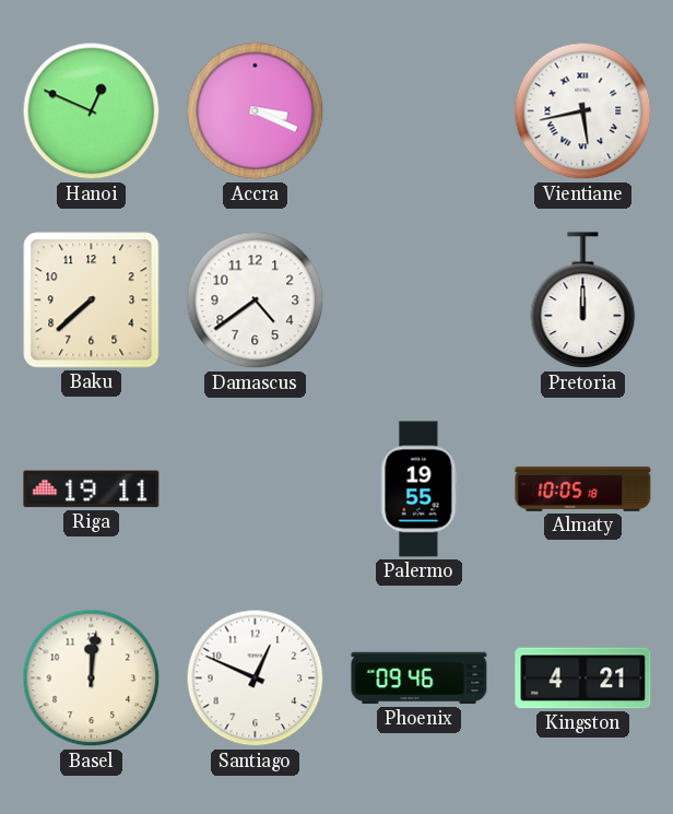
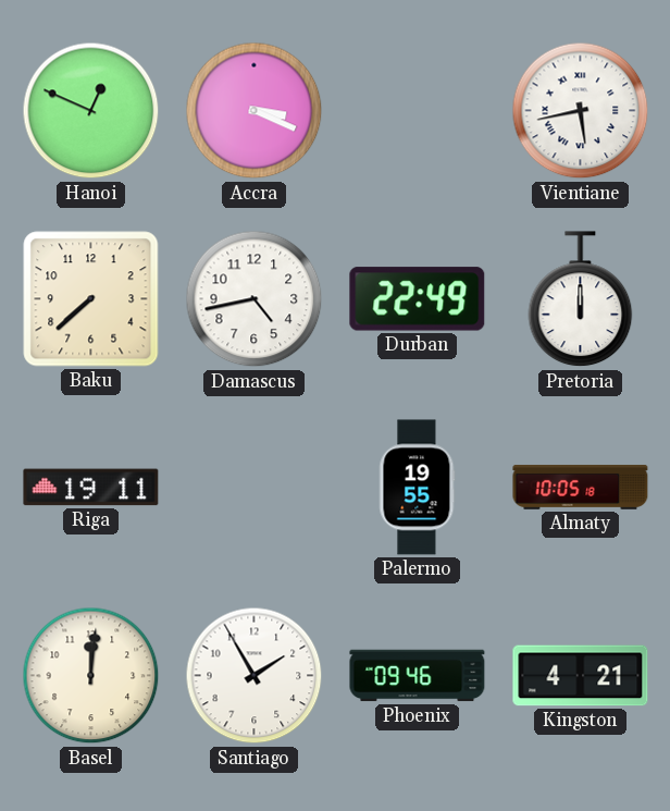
Damascus: 4:39 -> 4:43
Durban: none -> 22:49
Santiago: 12:49 -> 1:55
